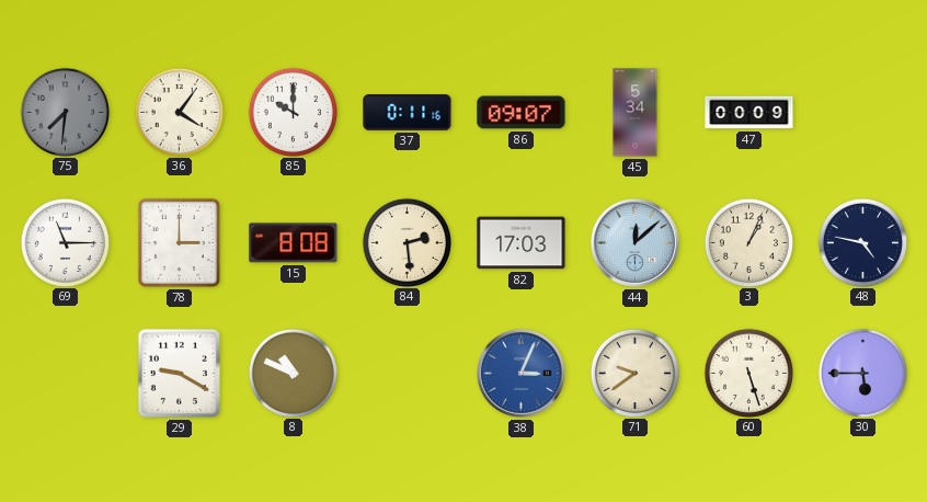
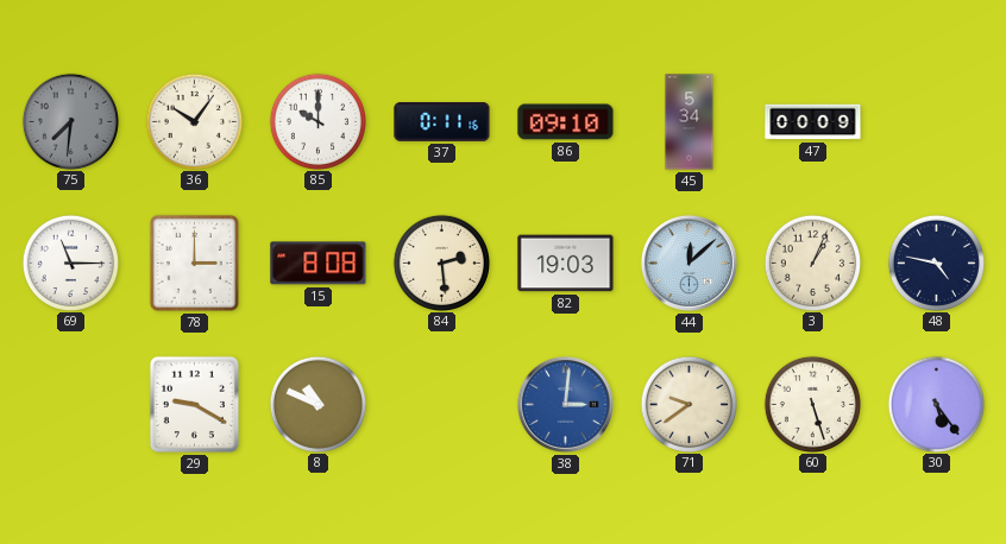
36: 4:06 -> 10:06
86: 09:07 -> 09:10
82: 17:03 -> 19:03
38: 3:04 -> 3:01
30: 5:45 -> 5:24
